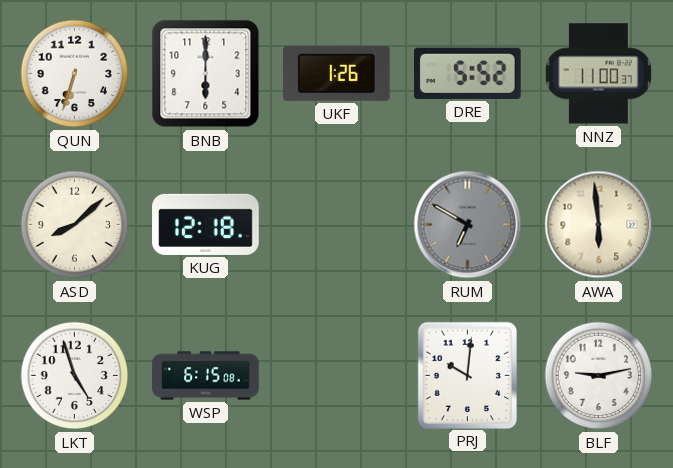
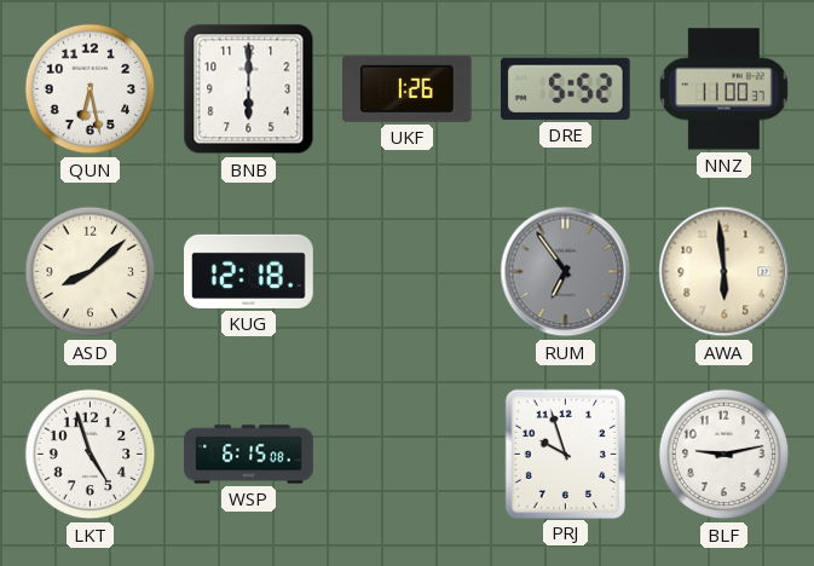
QUN: 6:33 -> 6:28
RUM: 6:50 -> 6:54
PRJ: 10:01 -> 9:57
